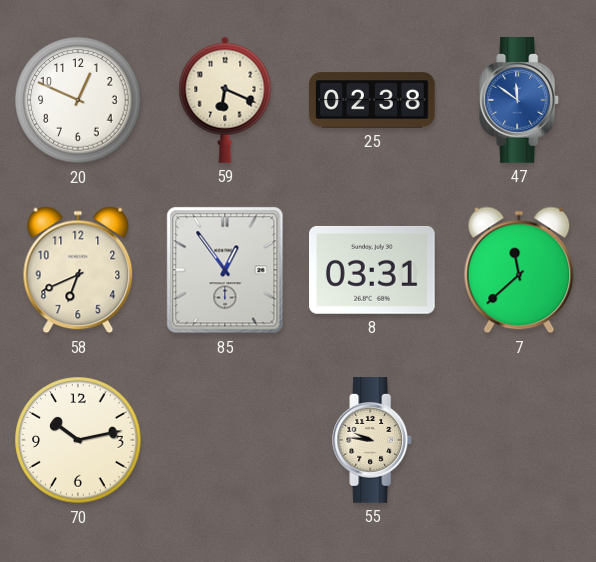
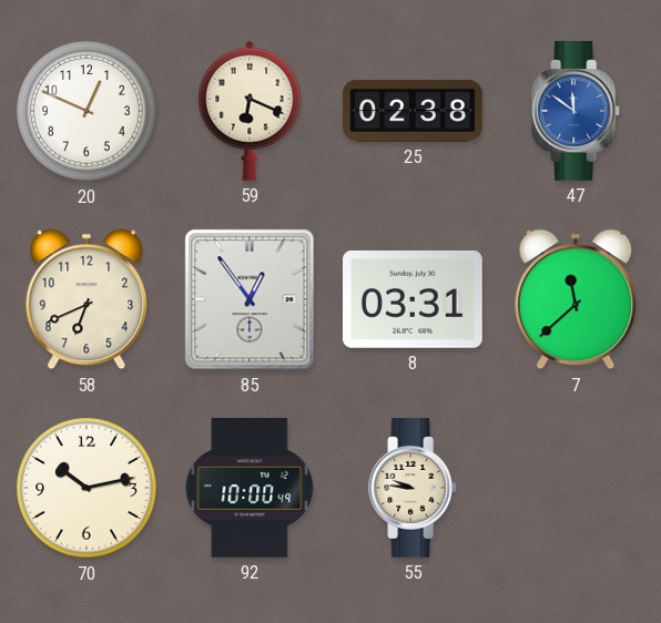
92: none -> 10:00
